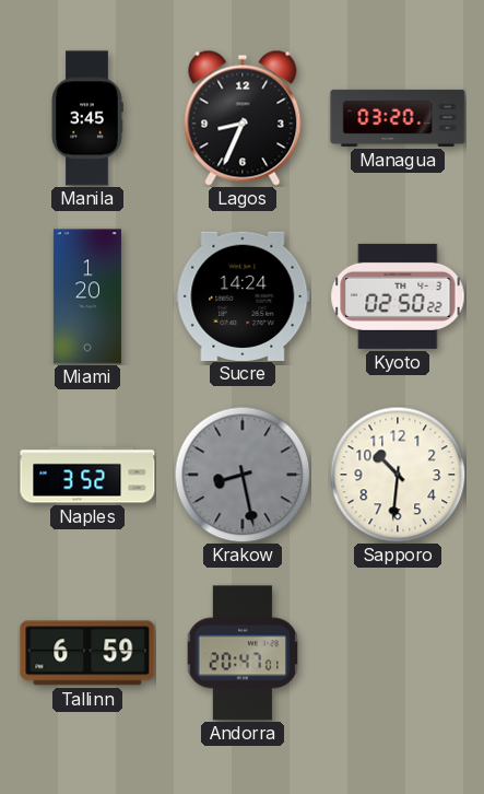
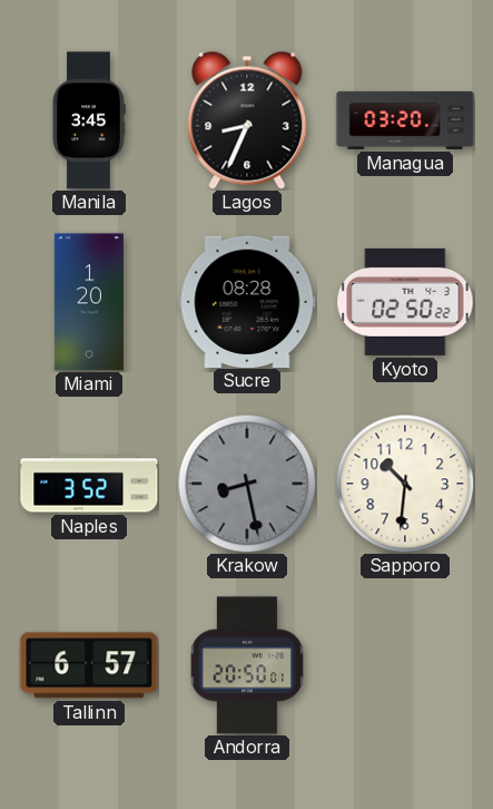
Sucre: 14:24 -> 08:28
Tallinn: 6:59 -> 6:57
Andorra: 20:47 -> 20:50
